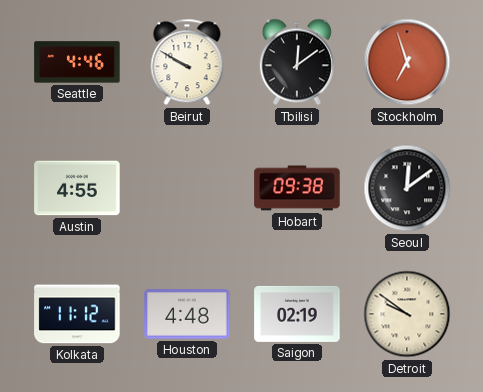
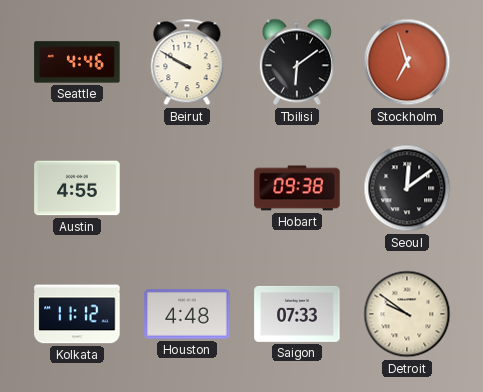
Tbilisi: 12:09 -> 6:09
Saigon: 02:19 -> 07:33
